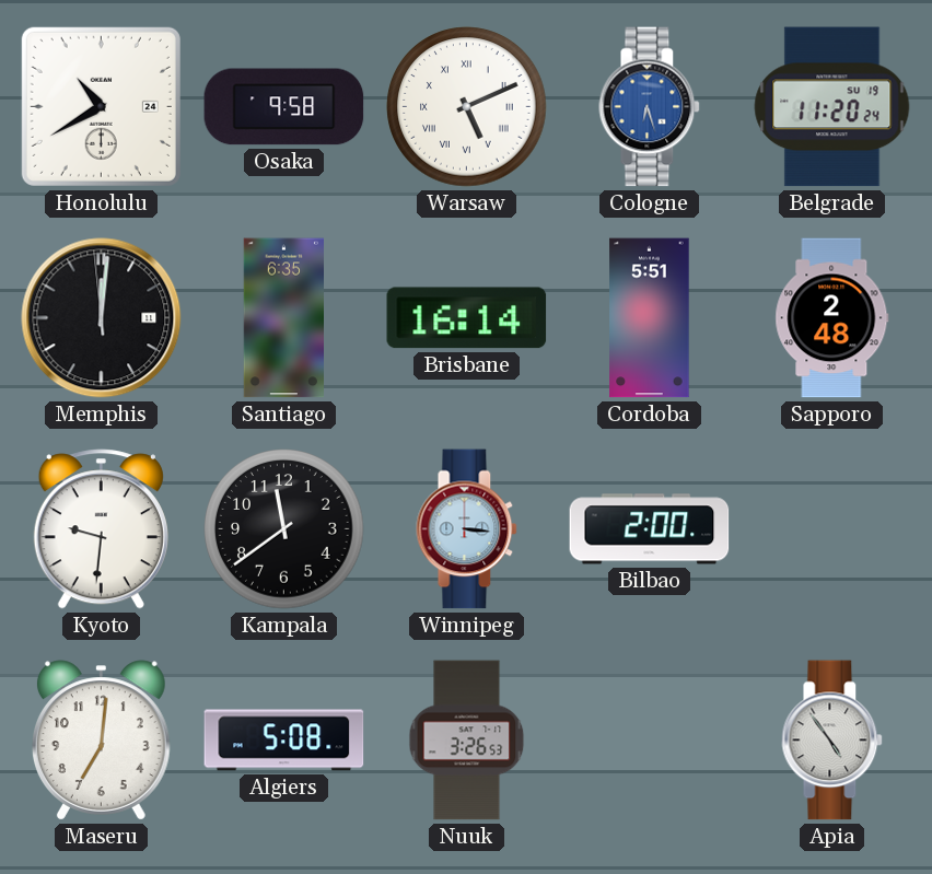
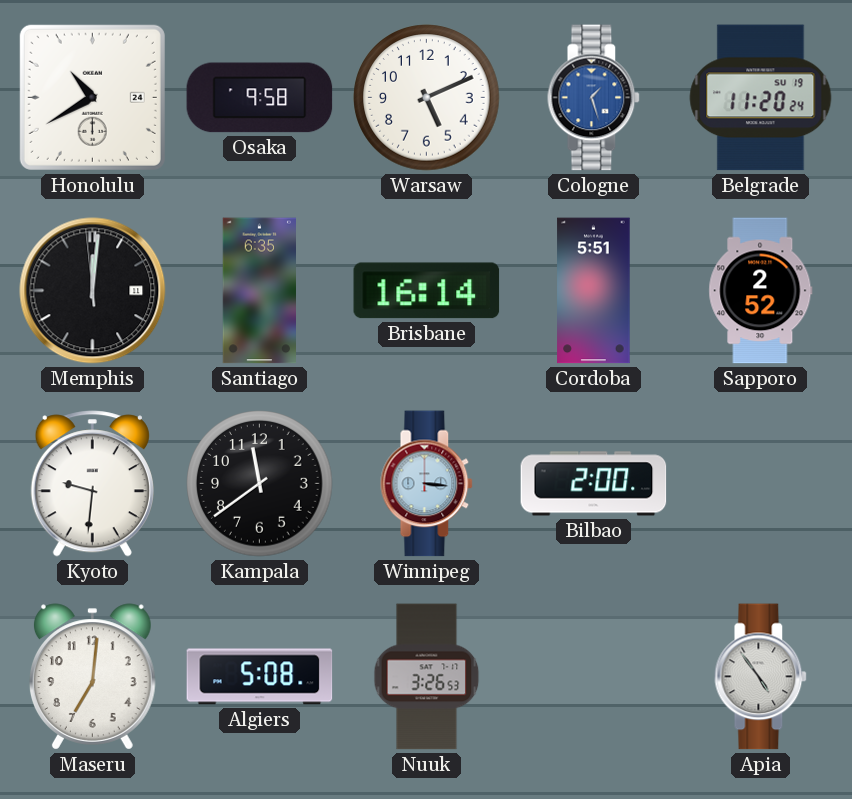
Warsaw numerals: Roman -> Arabic
Cologne: 6:27 -> 1:27
Sapporo: 2:48 -> 2:52
